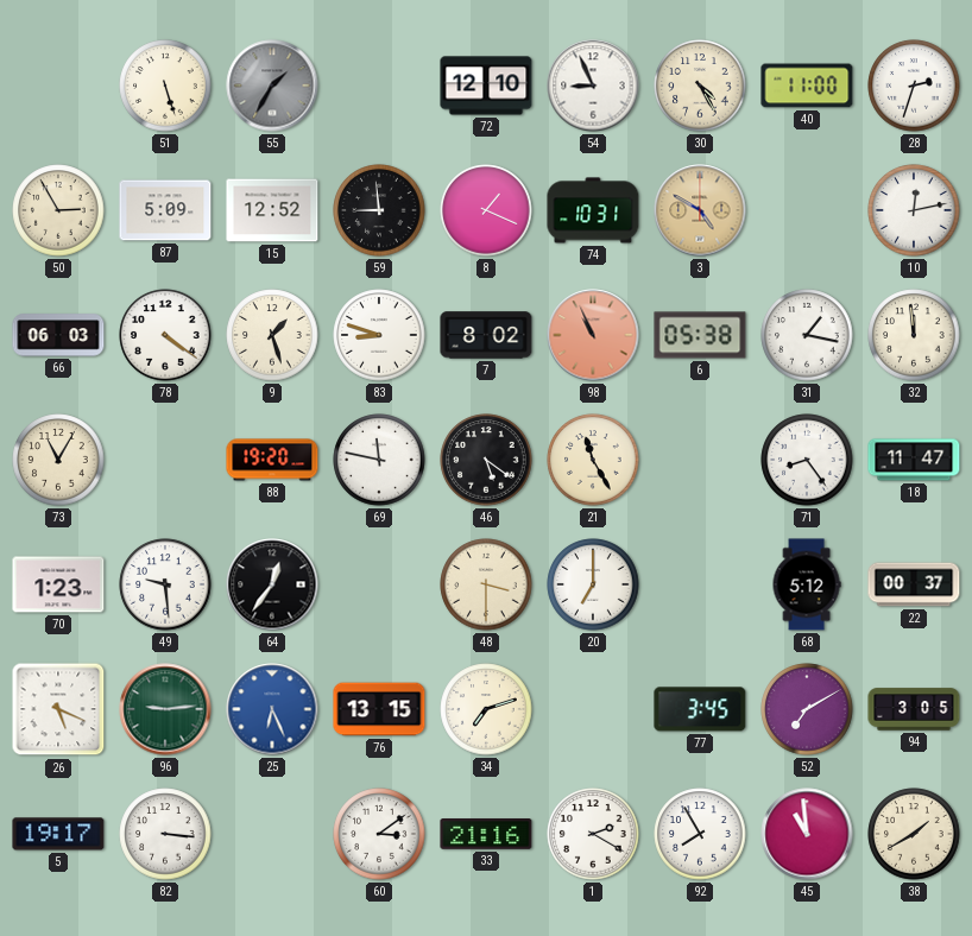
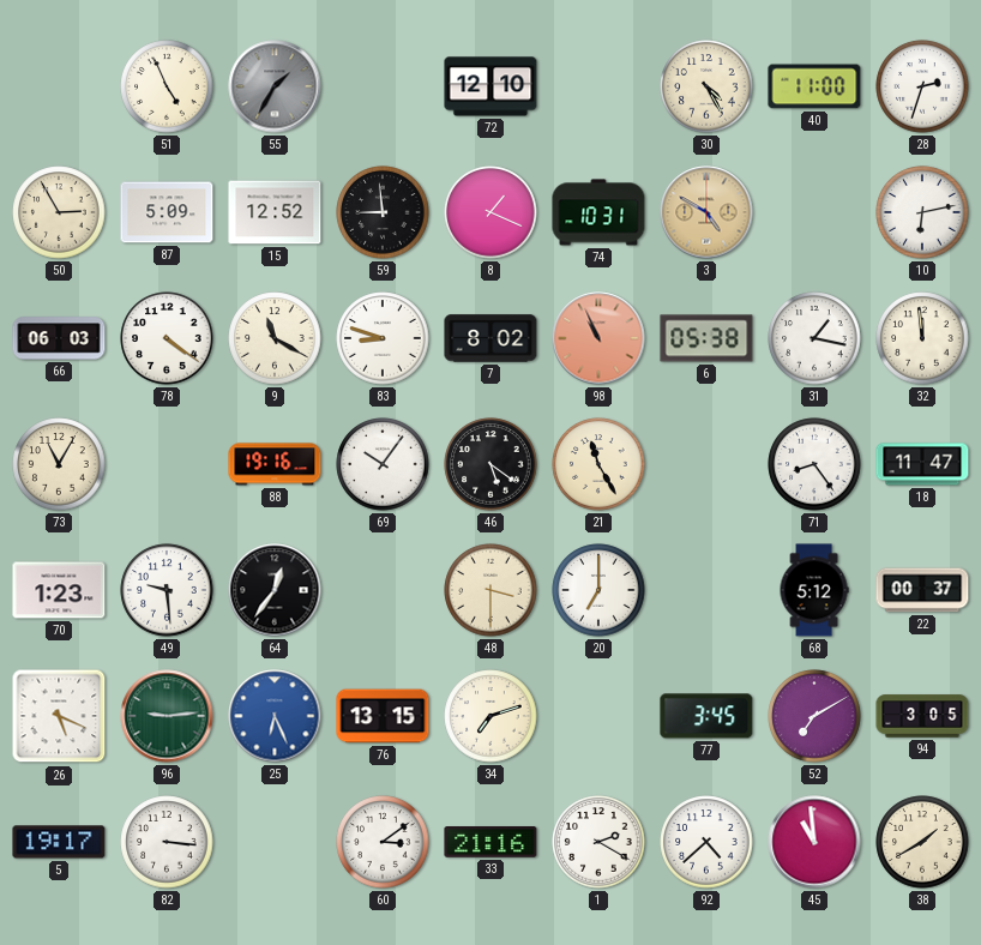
51: 5:27 -> 4:56
54: 8:56 -> none
10: 12:13 -> 6:13
9: 1:27 -> 11:20
88: 19:20 -> 19:16
69: 11:47 -> 10:06
92: 7:55 -> 4:38
